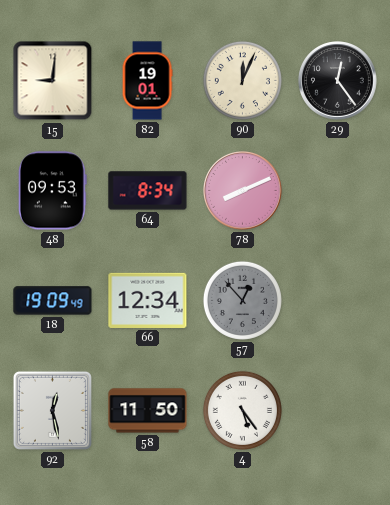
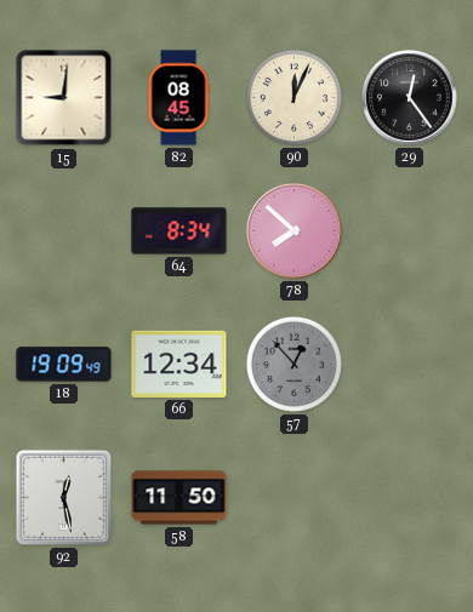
82: 19:01 -> 08:45
48: 09:53 -> none
78: 8:11 -> 7:52
4: 5:24 -> none
